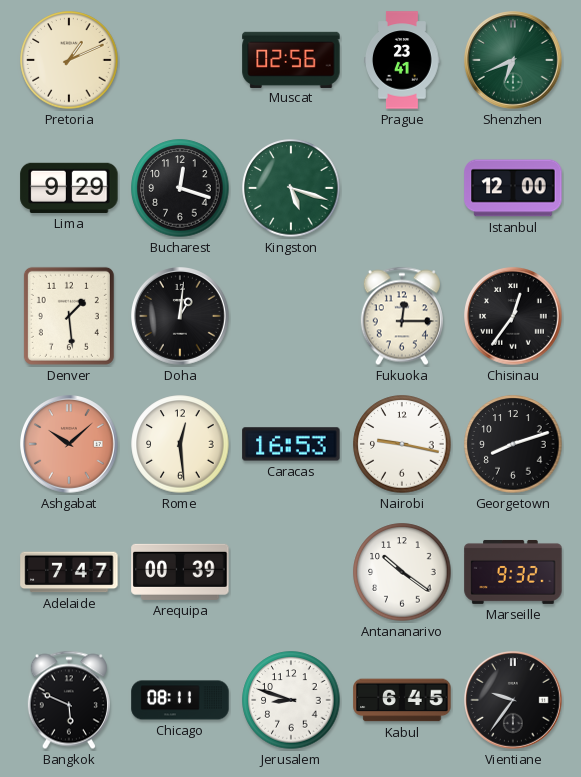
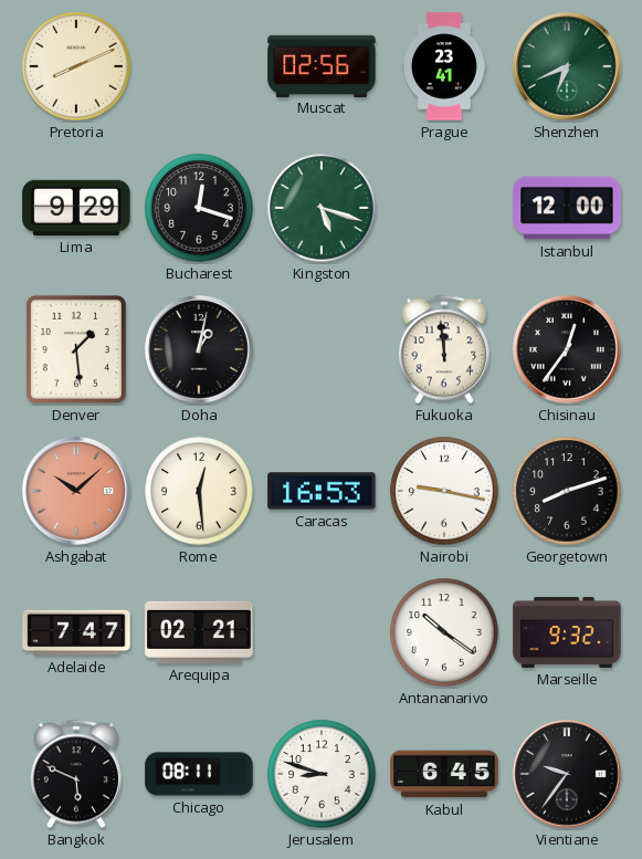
Pretoria: 1:11 -> 8:11
Doha: 1:01 -> 1:02
Fukuoka: 12:15 -> 11:59
Arequipa: 00:39 -> 02:21
